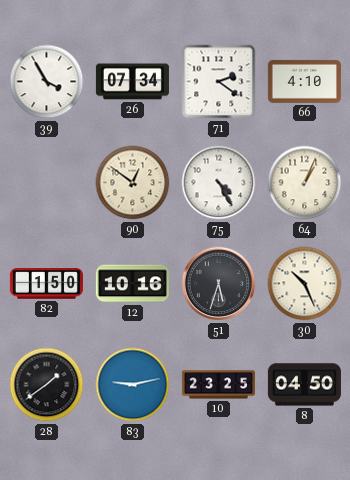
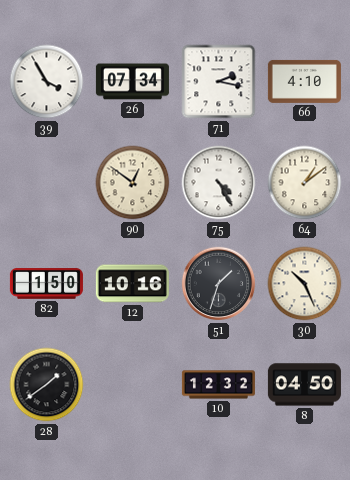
71: 2:21 -> 2:17
64: 1:04 -> 1:09
51: 5:33 -> 1:33
83: 9:13 -> none
10: 23:25 -> 12:32
